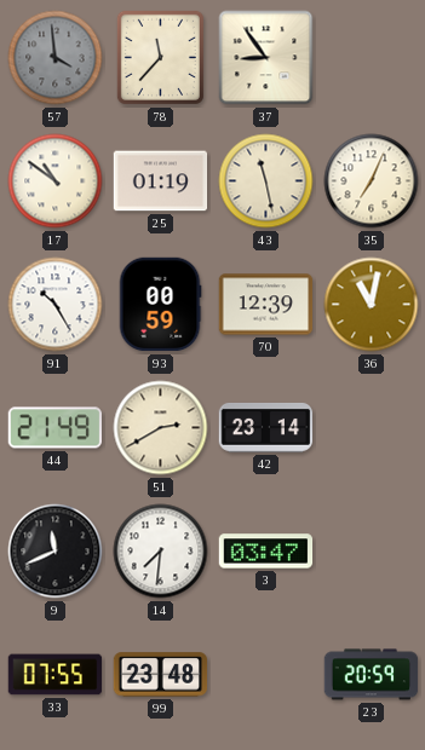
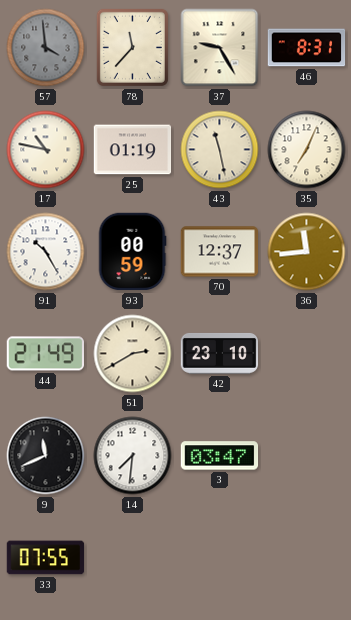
37: 8:54 -> 9:25
46: none -> 8:31
17: 10:51 -> 10:47
70: 12:39 -> 12:37
36: 11:02 -> 11:44
42: 23:14 -> 23:10
99: 23:48 -> none
23: 20:59 -> none
